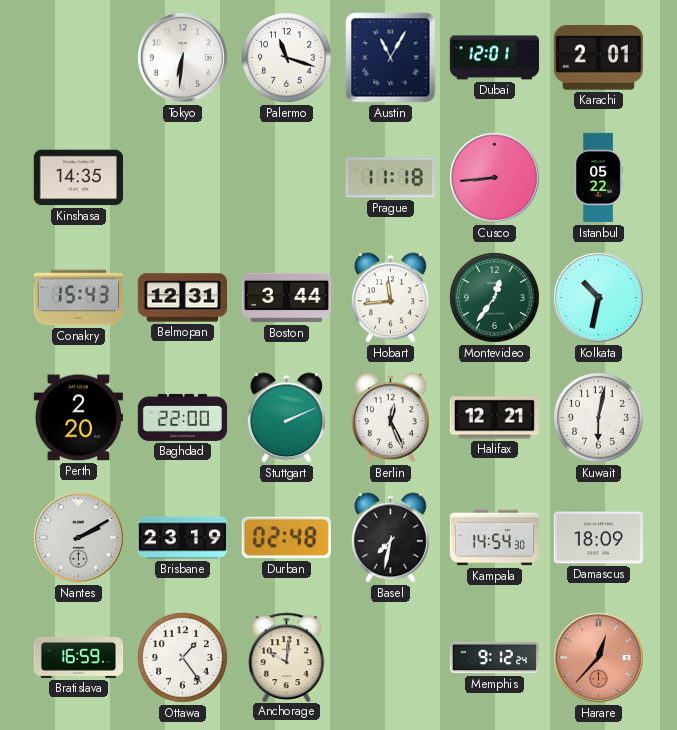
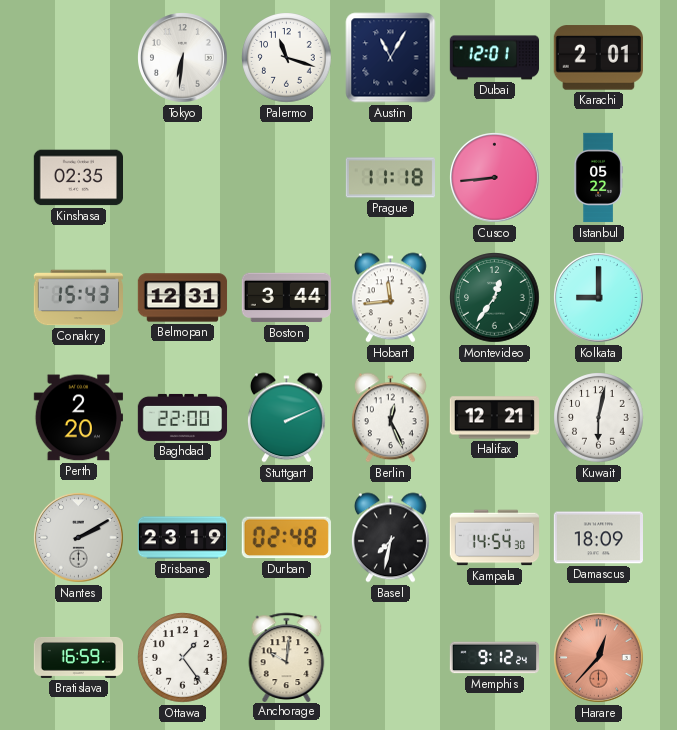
Kinshasa: 14:35 -> 02:35
Kolkata: 10:32 -> 9:00
